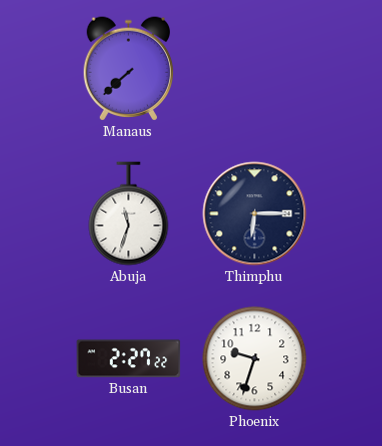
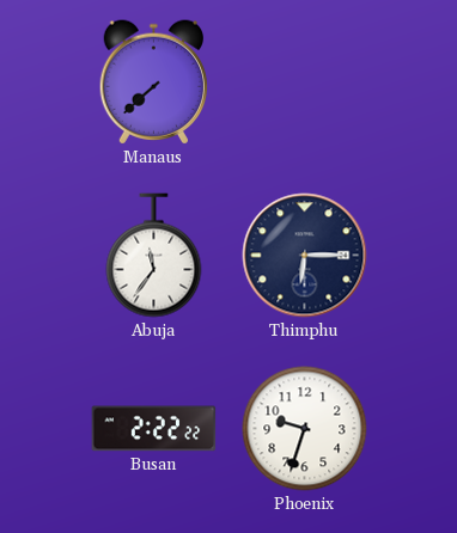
Abuja: 11:33 -> 11:36
Busan: 2:27 -> 2:22
